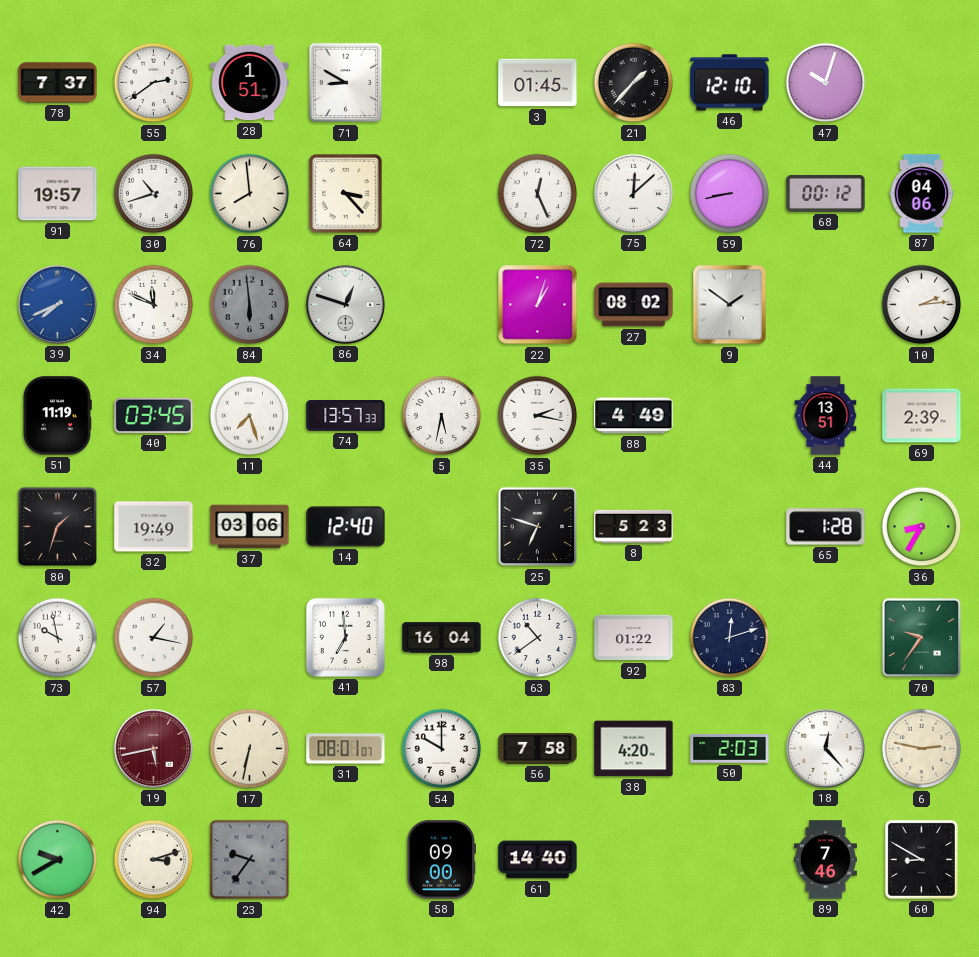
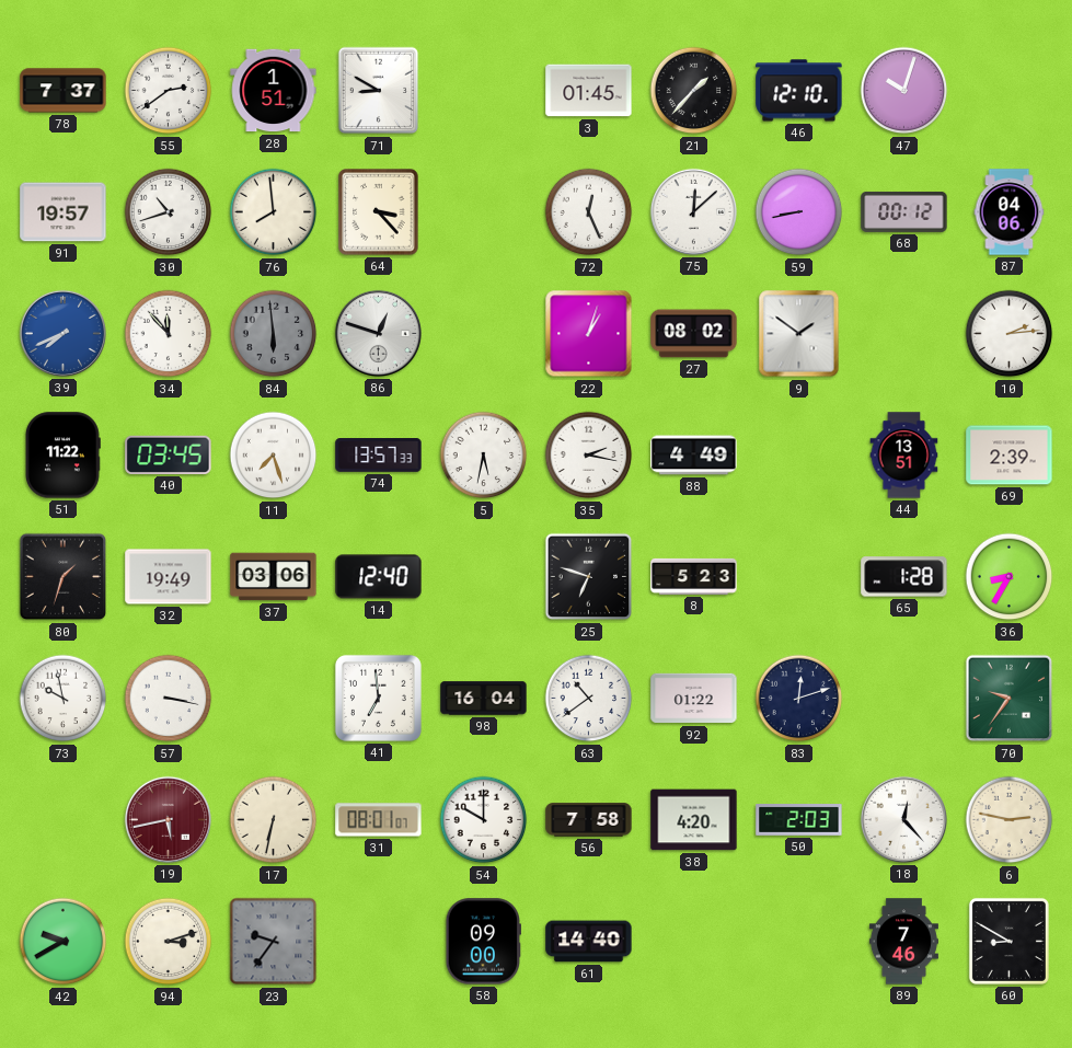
34: 11:49 -> 11:53
51: 11:19 -> 11:22
57: 1:17 -> 3:17
